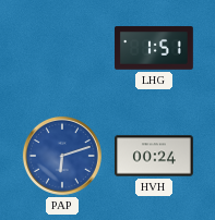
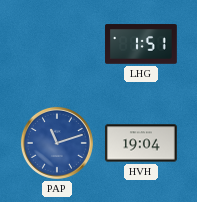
PAP: 6:12 -> 11:12
HVH: 00:24 -> 19:04
